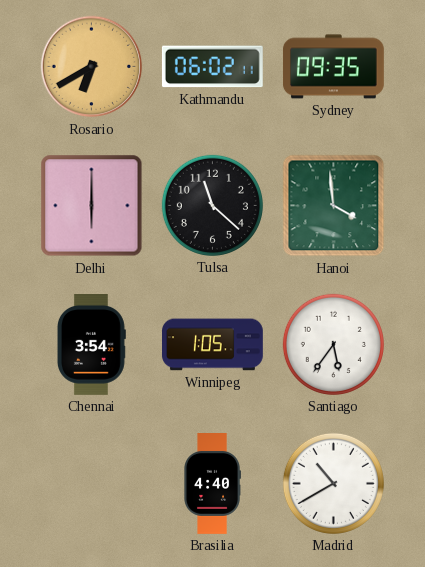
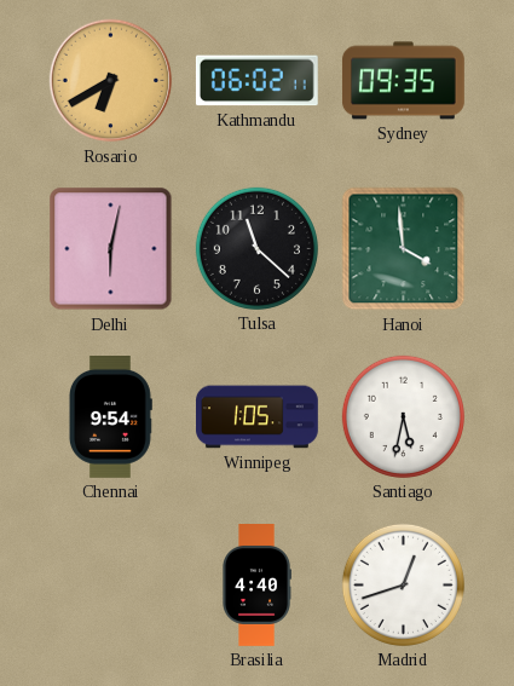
Delhi: 6:00 -> 6:02
Chennai: 3:54 -> 9:54
Santiago: 5:36 -> 5:32
Madrid: 10:40 -> 12:42
